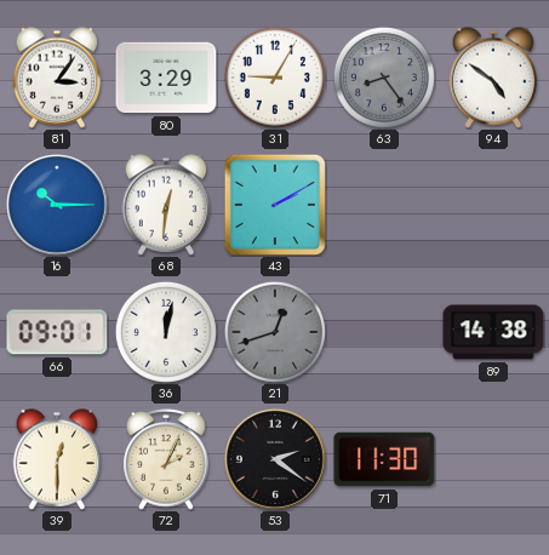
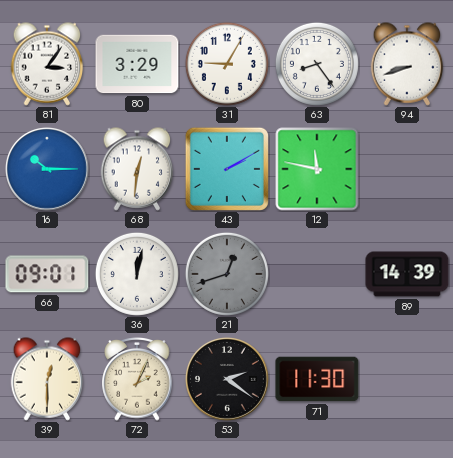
63 dial: grey -> white
94: 4:51 -> 8:42
12: none -> 11:47
89: 14:38 -> 14:39
